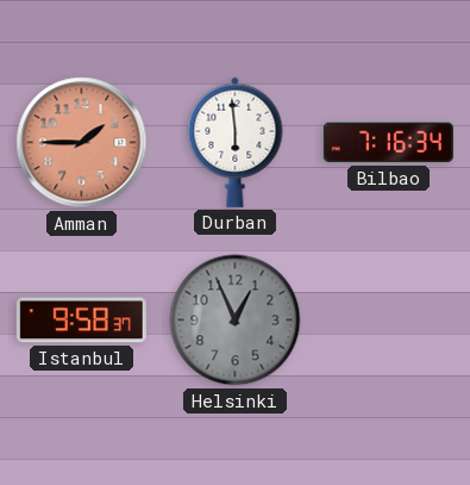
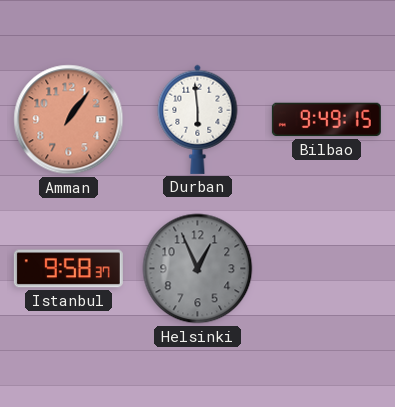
Amman: 1:45 -> 1:06
Bilbao: 7:16 -> 9:49
